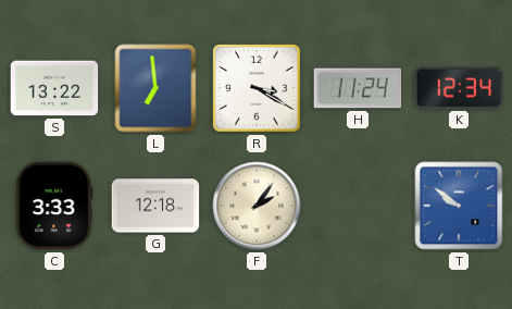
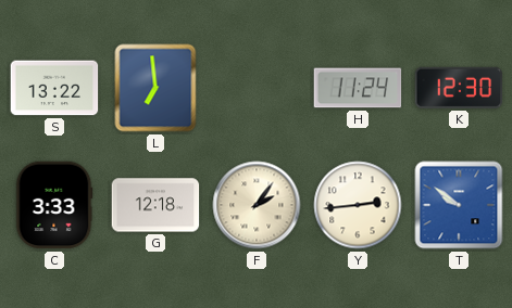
R: 3:20 -> none
K: 12:34 -> 12:30
Y: none -> 2:44
